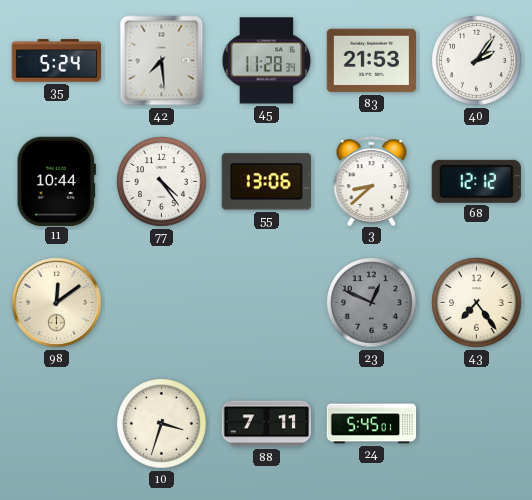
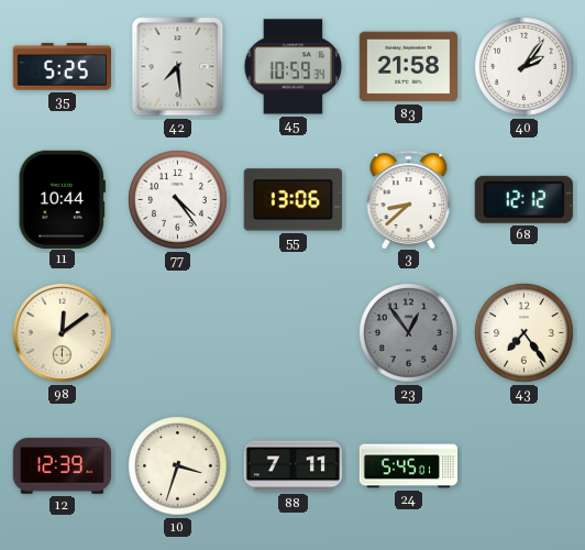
35: 5:24 -> 5:25
45: 11:28 -> 10:59
83: 21:53 -> 21:58
23: 12:49 -> 12:54
12: none -> 12:39
